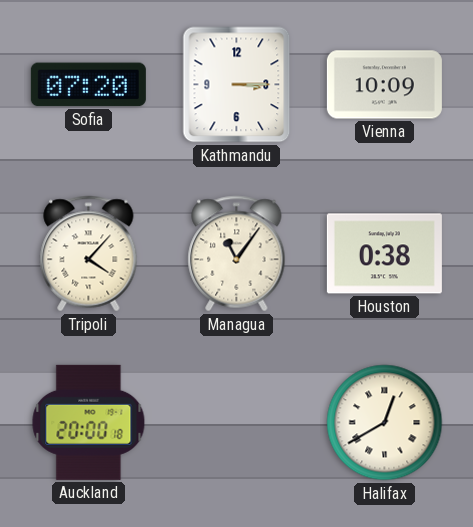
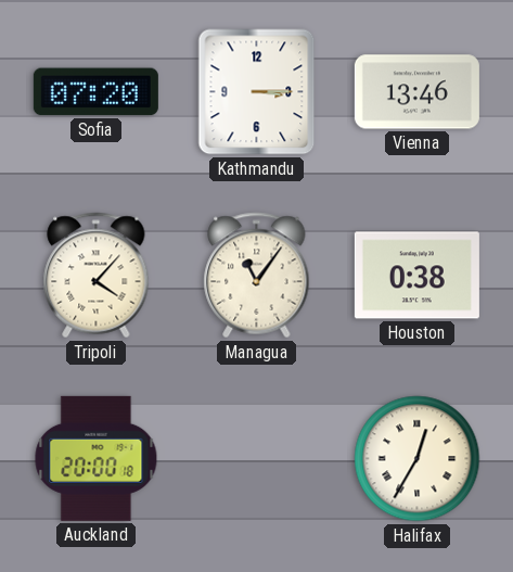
Vienna: 10:09 -> 13:46
Halifax: 12:40 -> 12:35
